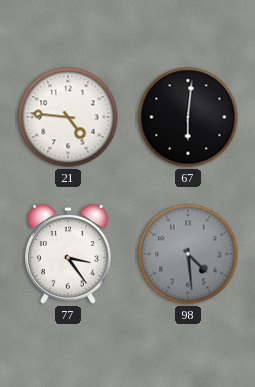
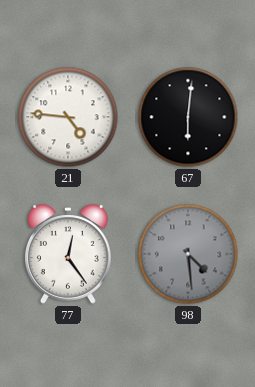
77: 3:24 -> 12:24
